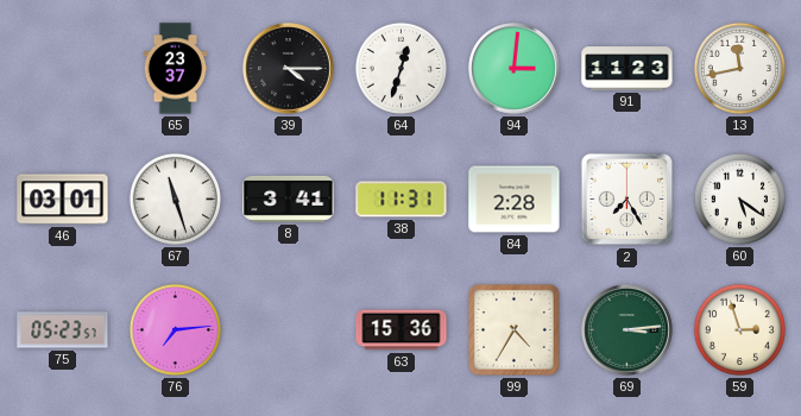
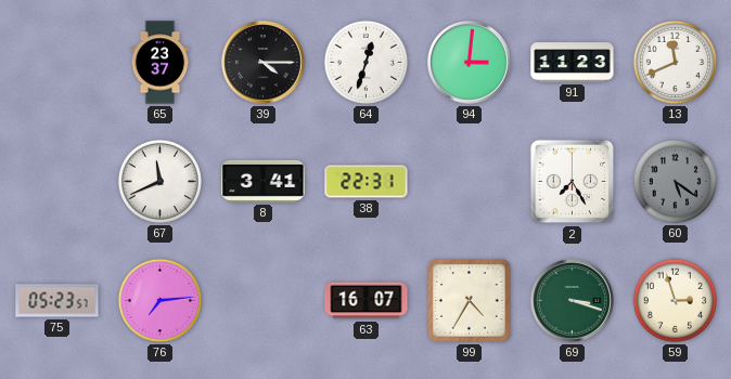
13: 11:43 -> 11:41
46: 03:01 -> none
67: 11:27 -> 11:41
38: 11:31 -> 22:31
84: 2:28 -> none
60 dial: white -> grey
63: 15:36 -> 16:07
69: 3:14 -> 3:18
